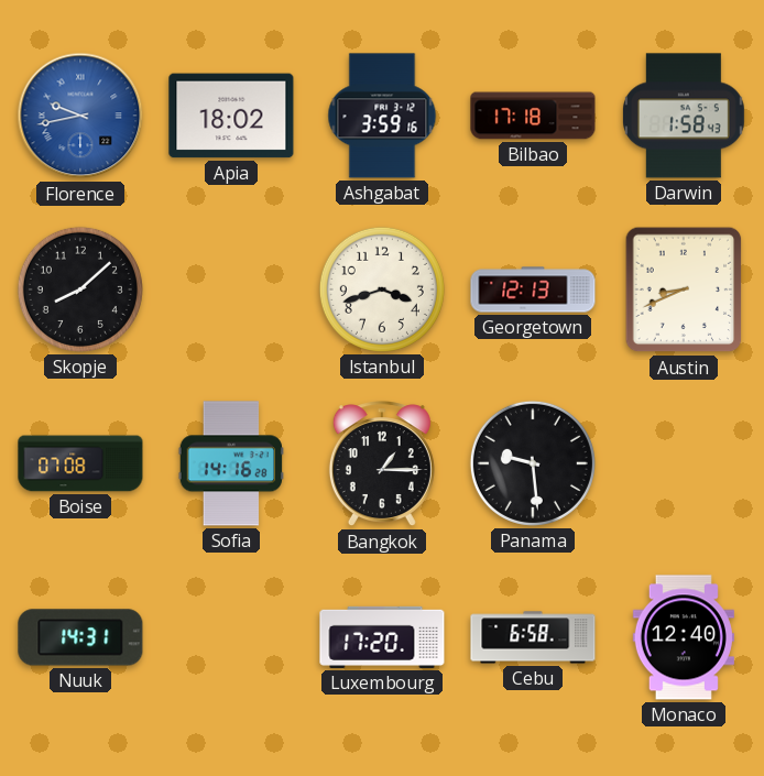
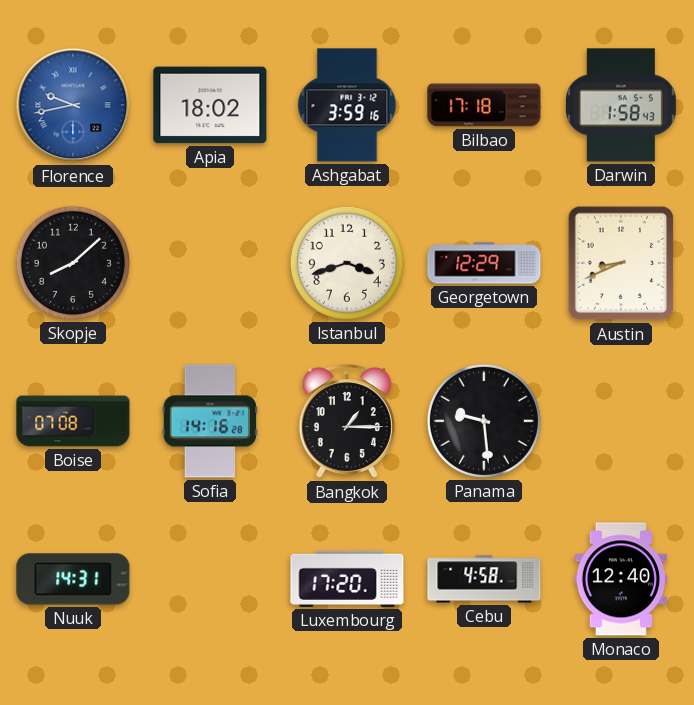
Georgetown: 12:13 -> 12:29
Cebu: 6:58 -> 4:58
